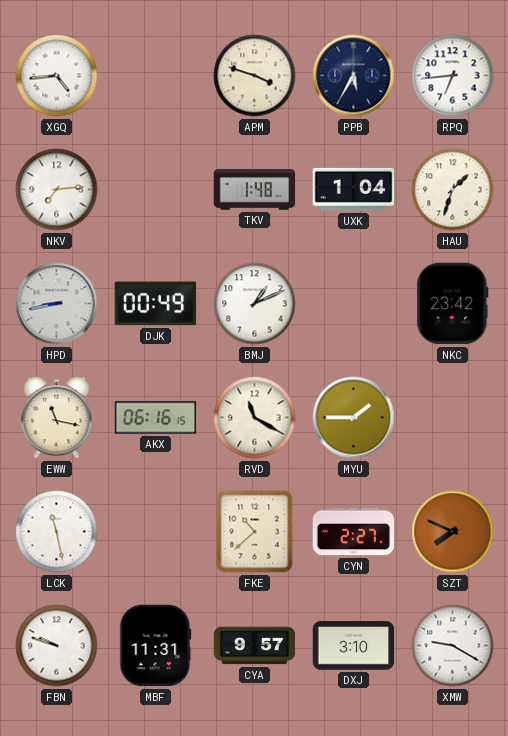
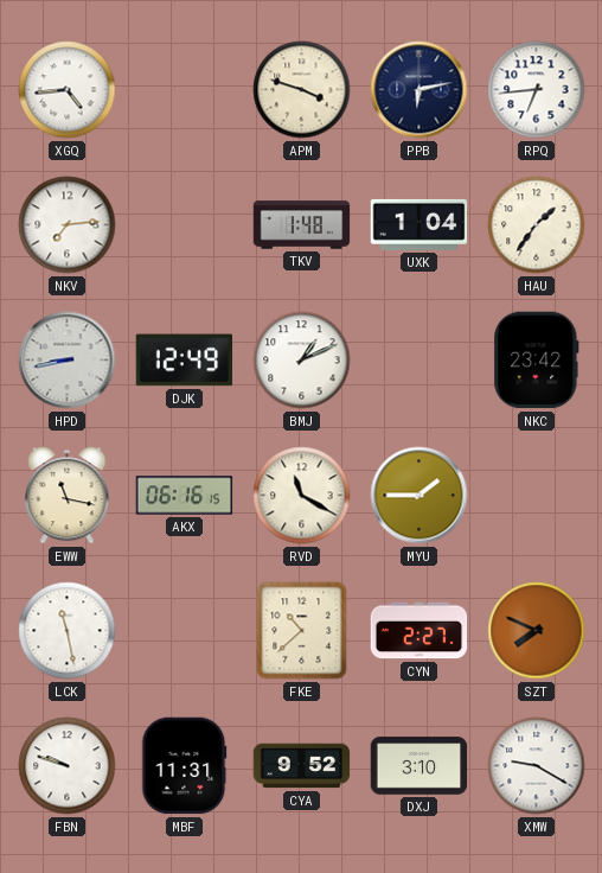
PPB: 5:35 -> 6:13
HAU: 1:33 -> 1:36
DJK: 00:49 -> 12:49
CYA: 9:57 -> 9:52
